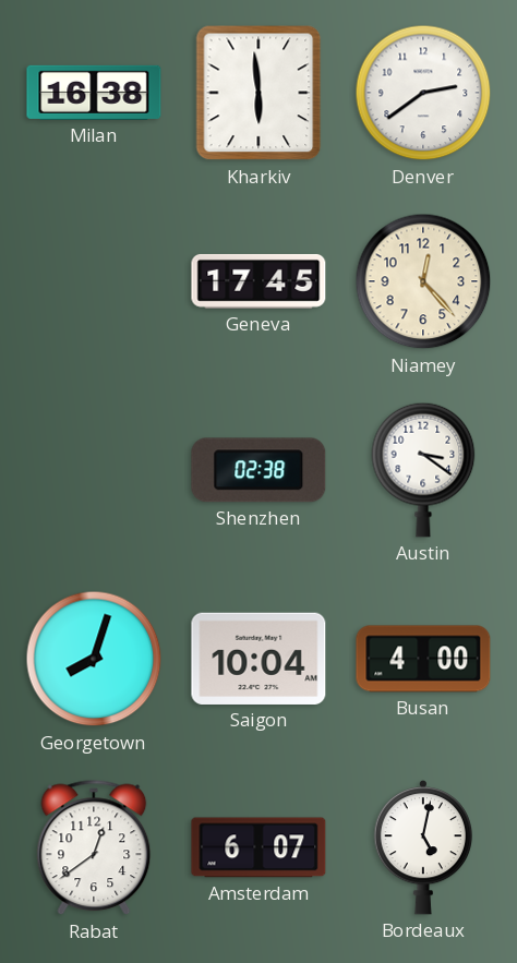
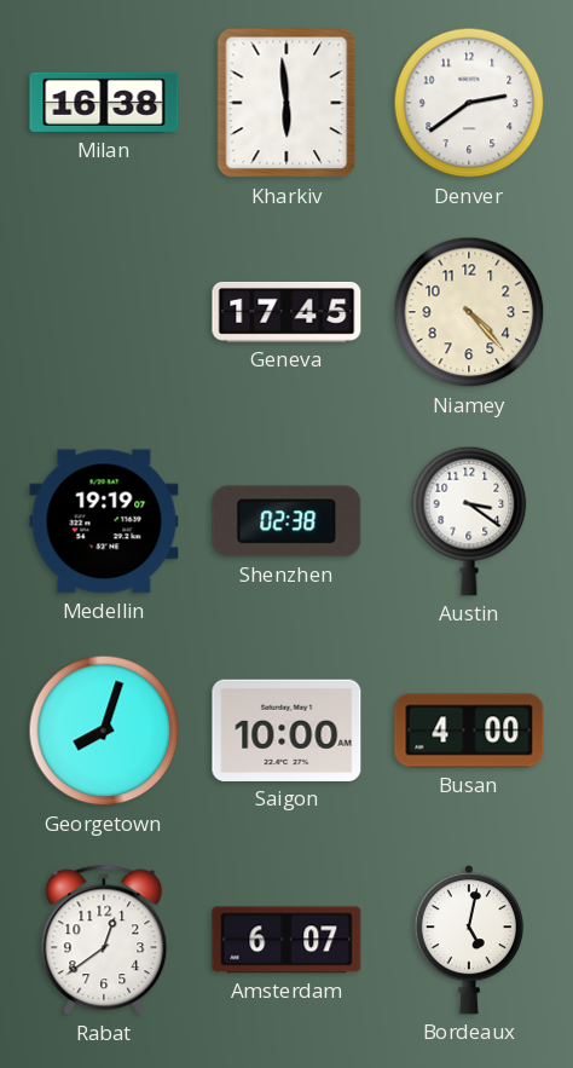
Niamey: 12:23 -> 4:23
Medellin: none -> 19:19
Saigon: 10:04 -> 10:00
